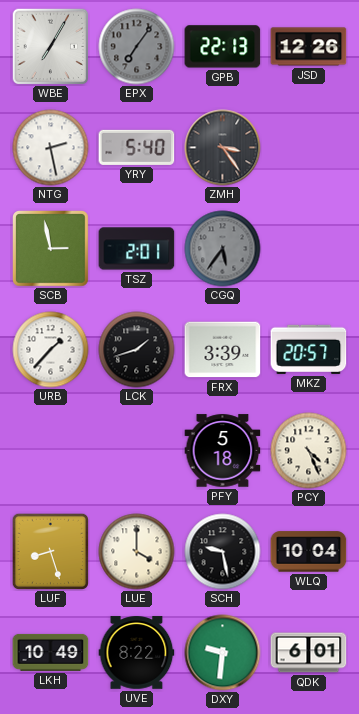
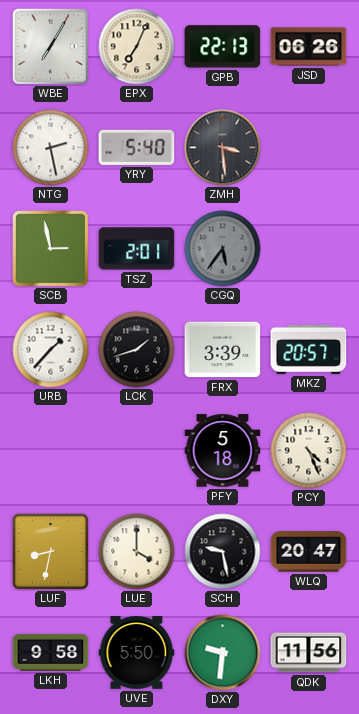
EPX: 7:06 -> 7:04
EPX dial: grey -> cream
JSD: 12:26 -> 06:26
ZMH: 3:24 -> 3:29
LUF: 8:27 -> 8:32
WLQ: 10:04 -> 20:47
LKH: 10:49 -> 9:58
UVE: 8:22 -> 5:50
QDK: 6:01 -> 11:56
